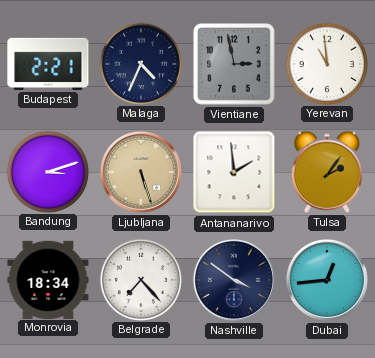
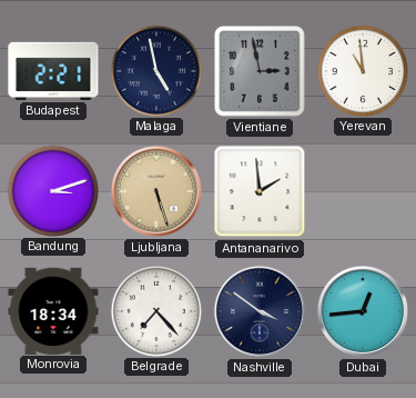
Malaga: 4:34 -> 4:58
Tulsa: 2:06 -> none
